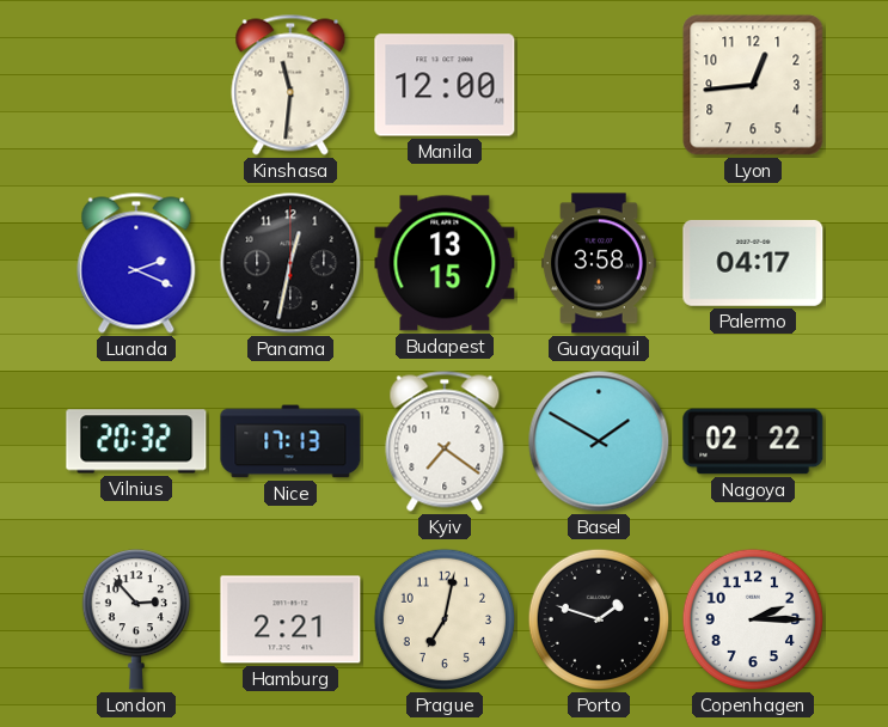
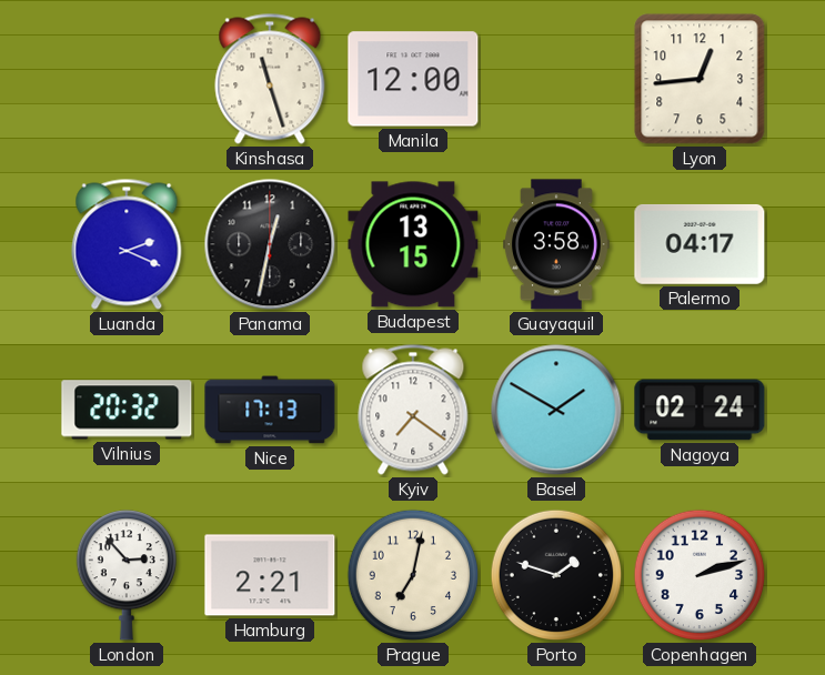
Kinshasa: 11:31 -> 11:27
Nagoya: 02:22 -> 02:24
Copenhagen: 2:15 -> 2:12
